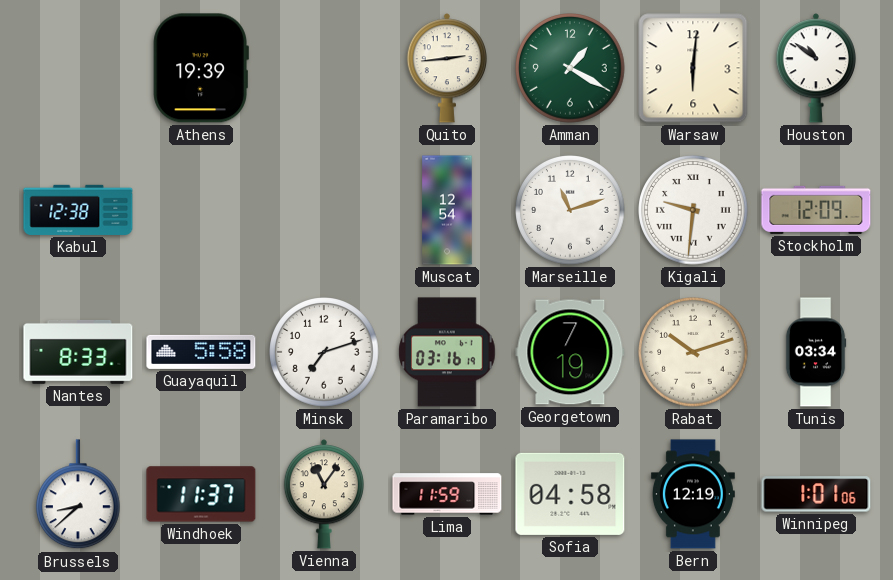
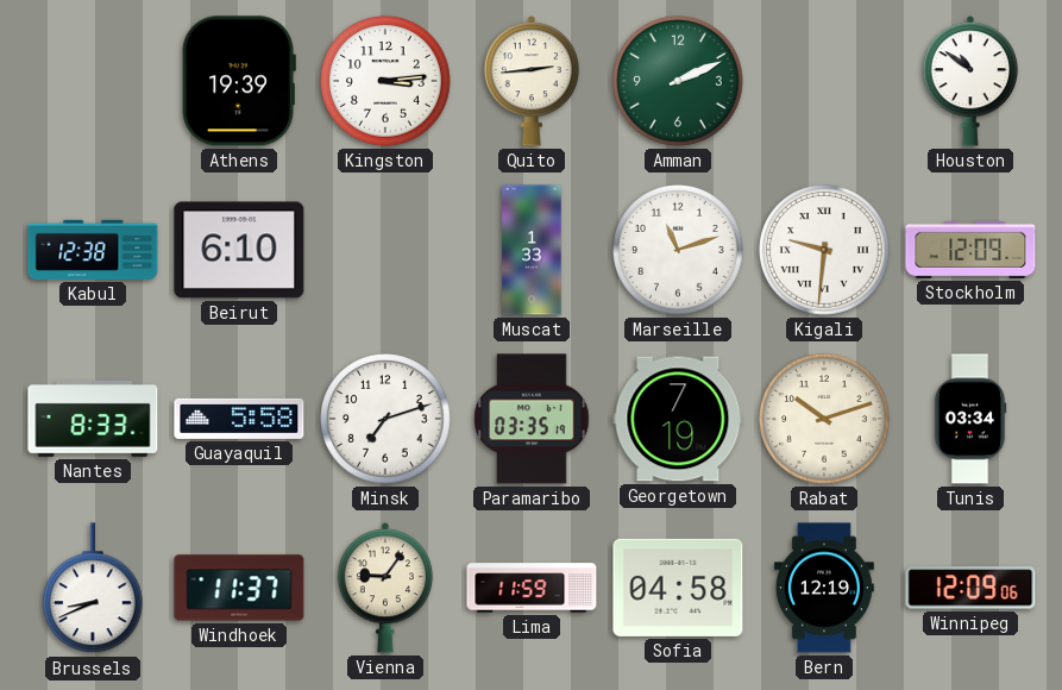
Kingston: none -> 3:14
Amman: 1:20 -> 2:11
Warsaw: 6:01 -> none
Beirut: none -> 6:10
Muscat: 12:54 -> 1:33
Paramaribo: 03:16 -> 03:35
Brussels: 8:38 -> 8:41
Vienna: 11:06 -> 9:06
Winnipeg: 1:01 -> 12:09
